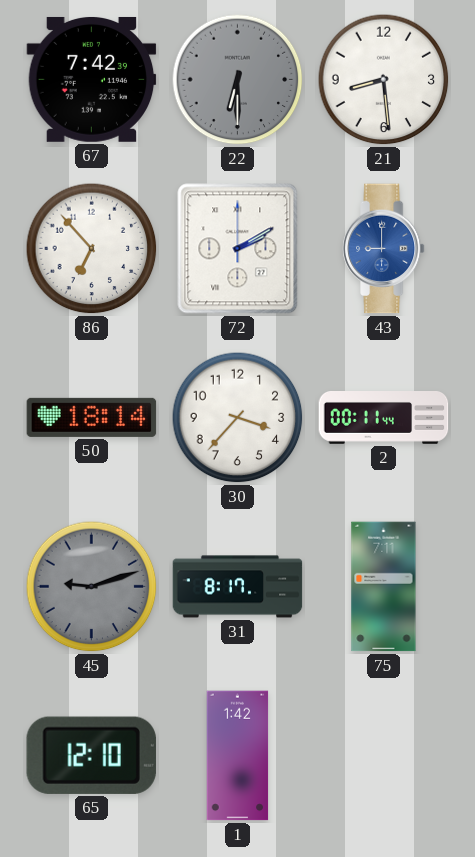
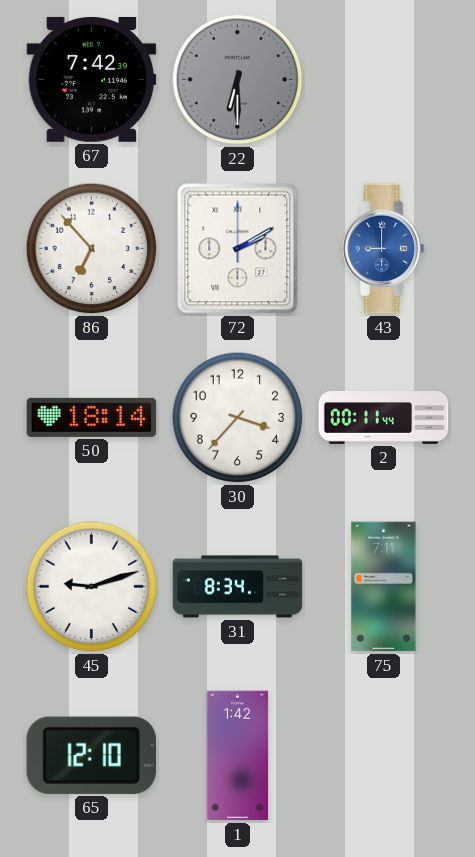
21: 8:29 -> none
45 dial: grey -> white
31: 8:17 -> 8:34
